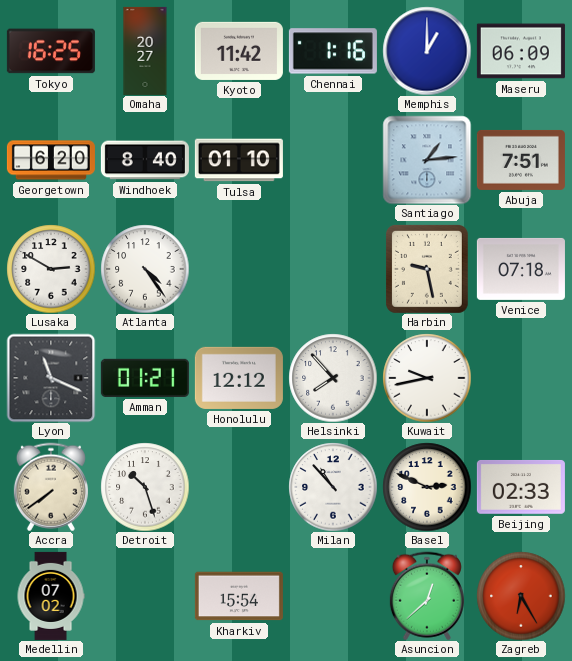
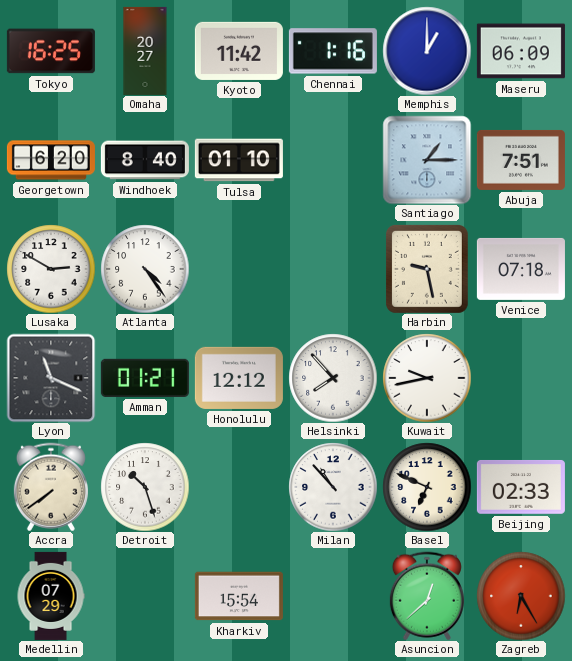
Santiago: 1:14 -> 1:15
Basel: 2:49 -> 6:49
Medellin: 07:02 -> 07:29
